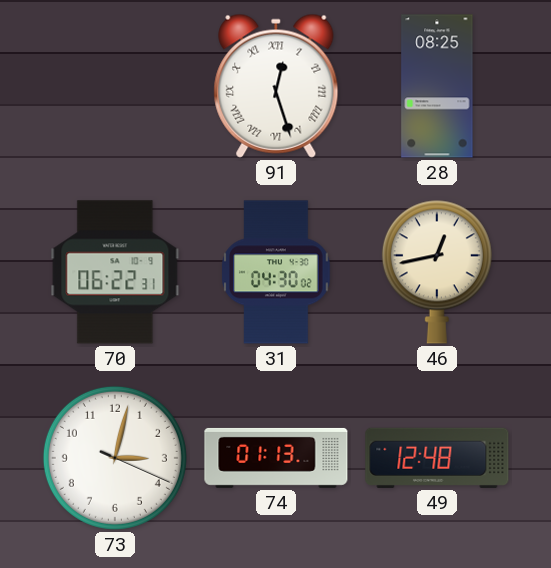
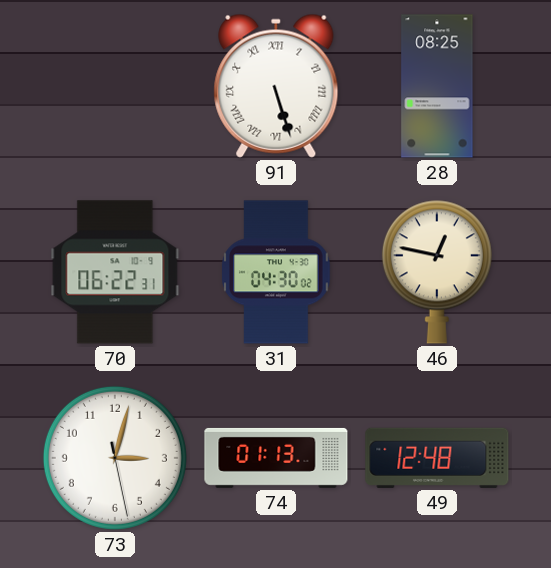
91: 12:27 -> 5:27
46: 12:43 -> 12:47
73: 3:02:19 -> 3:02:28
